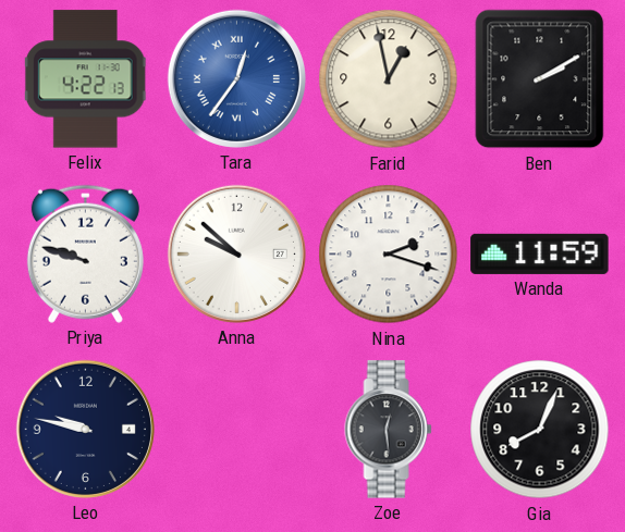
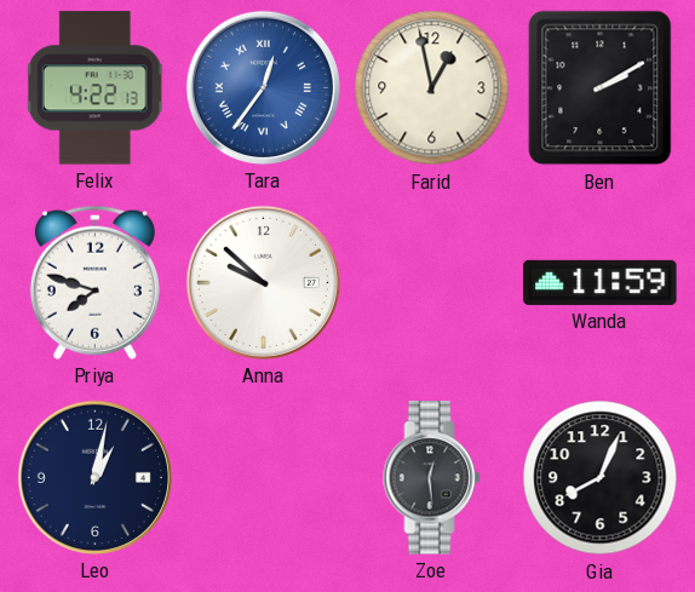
Priya: 9:48 -> 7:48
Nina: 2:18 -> none
Leo: 9:47 -> 1:02
